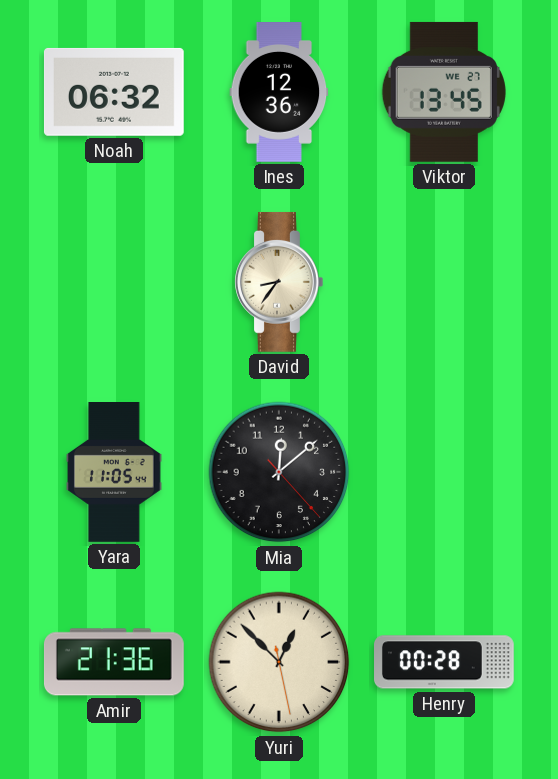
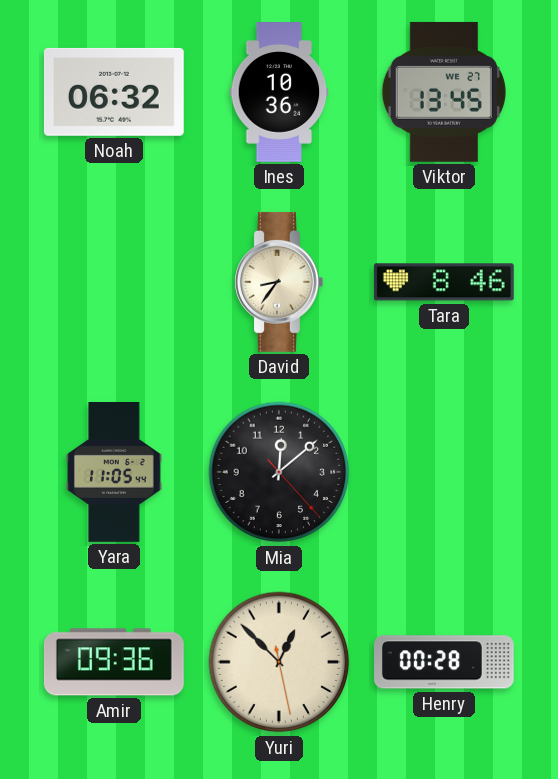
Ines: 12:36 -> 10:36
Tara: none -> 8:46
Amir: 21:36 -> 09:36
